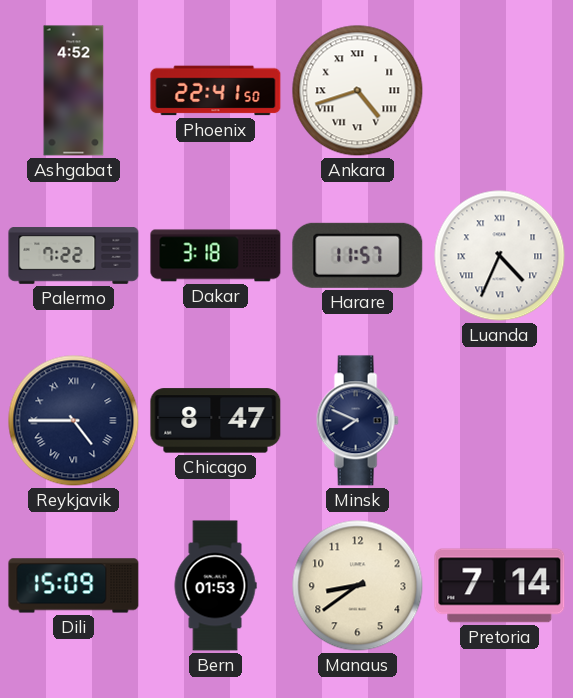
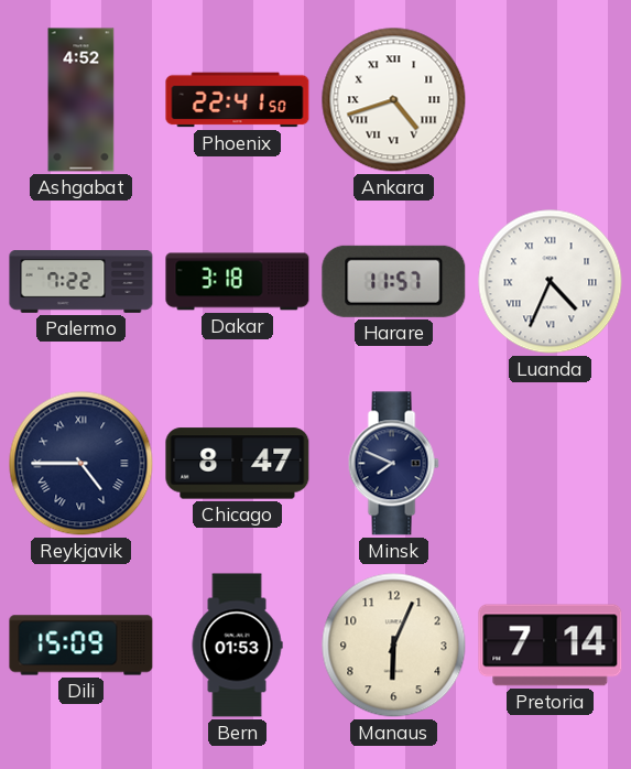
Manaus: 8:39 -> 6:04
